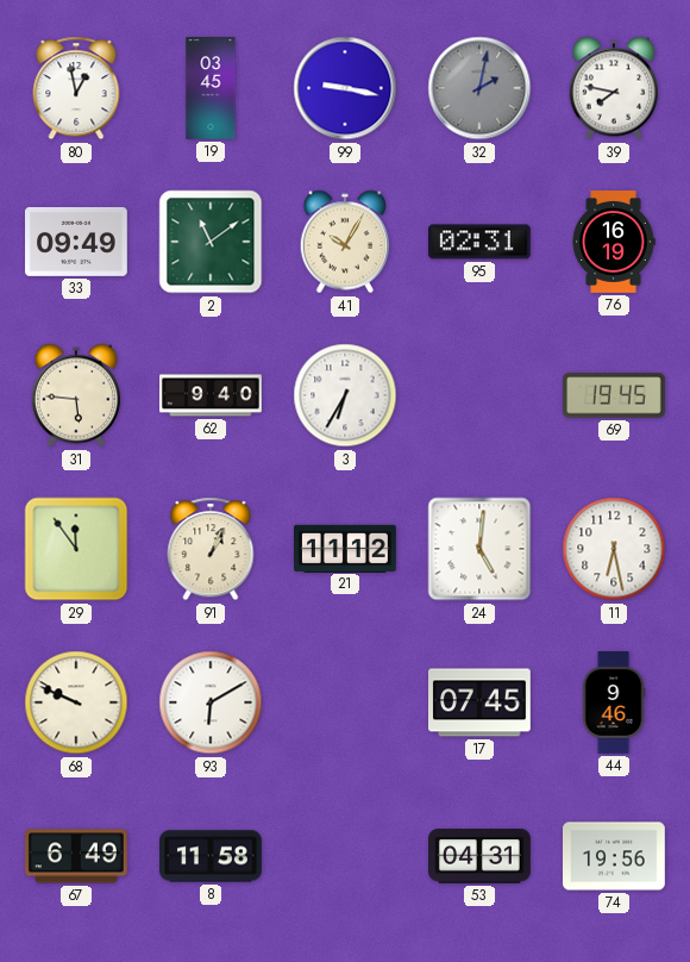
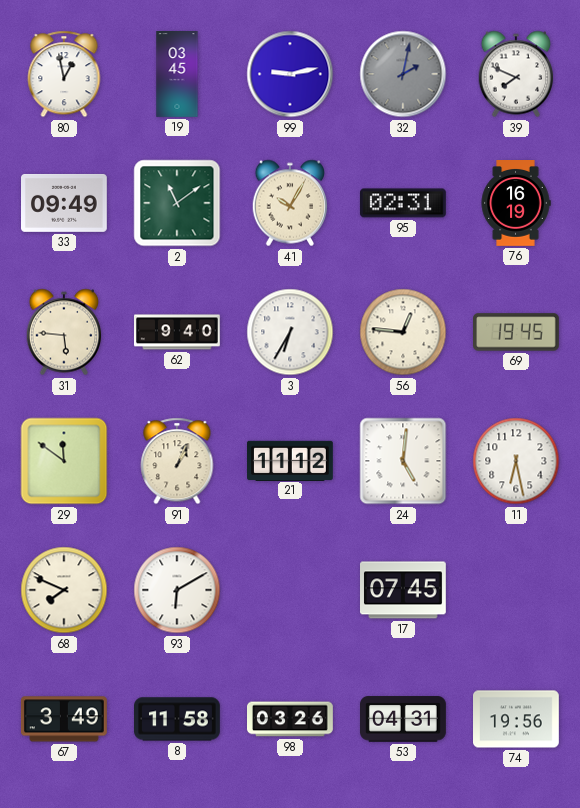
99: 9:17 -> 9:13
39: 7:47 -> 7:49
56: none -> 12:46
29: 11:54 -> 11:51
68: 9:49 -> 7:49
44: 9:46 -> none
67: 6:49 -> 3:49
98: none -> 03:26
